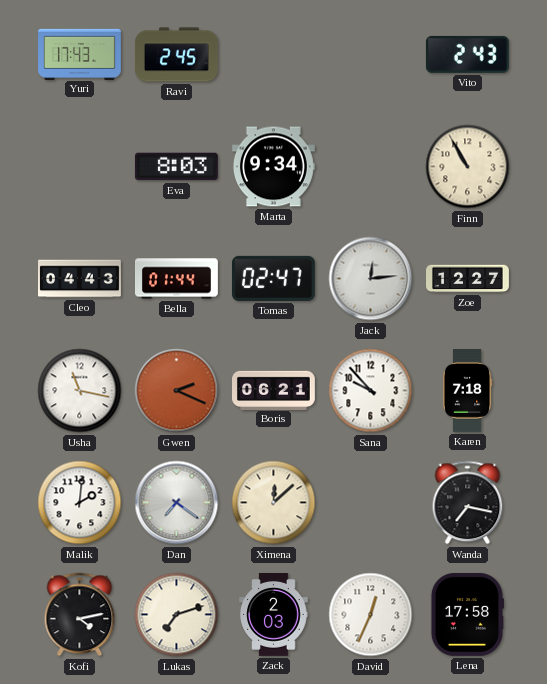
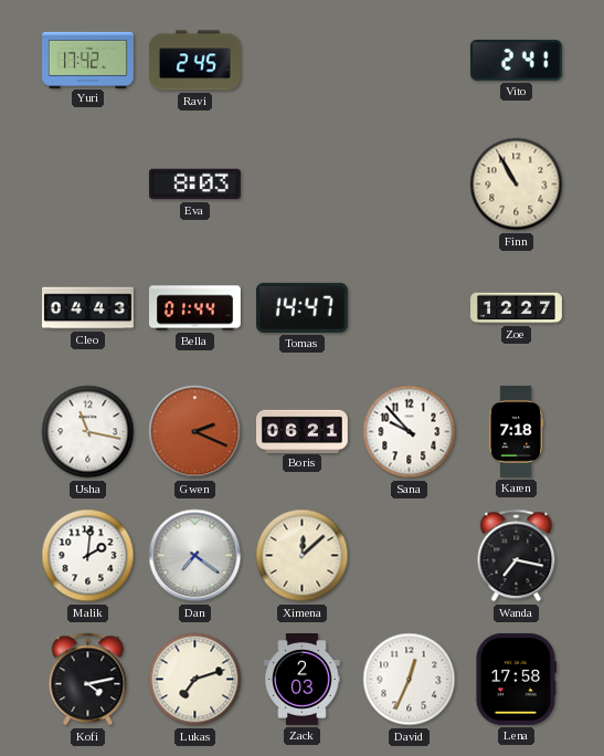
Yuri: 17:43 -> 17:42
Vito: 2:43 -> 2:41
Marta: 9:34 -> none
Tomas: 02:47 -> 14:47
Jack: 12:14 -> none
